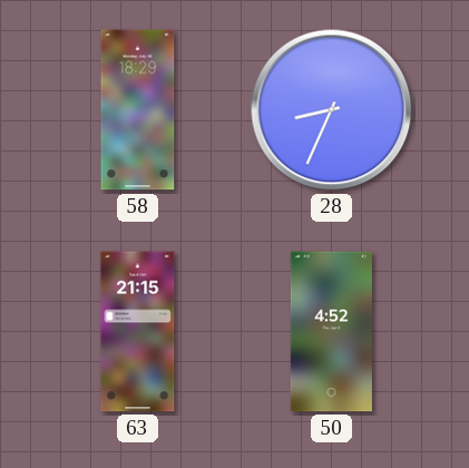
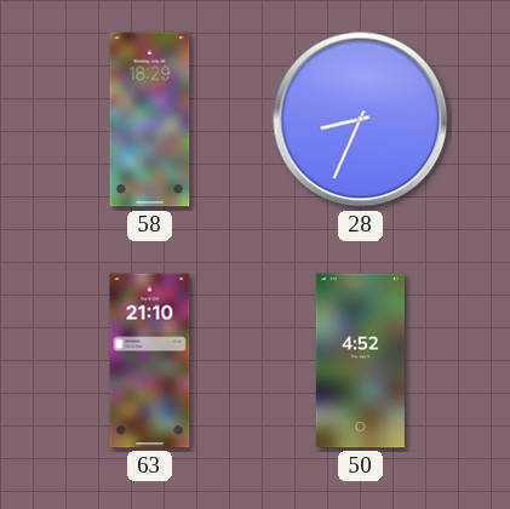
63: 21:15 -> 21:10
